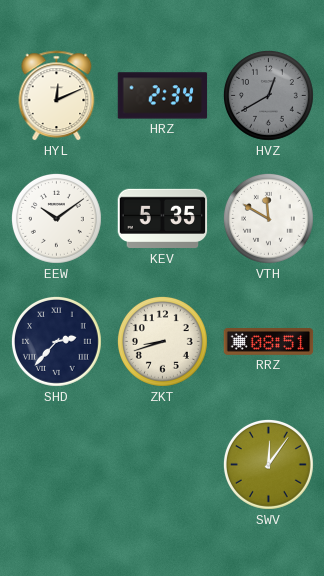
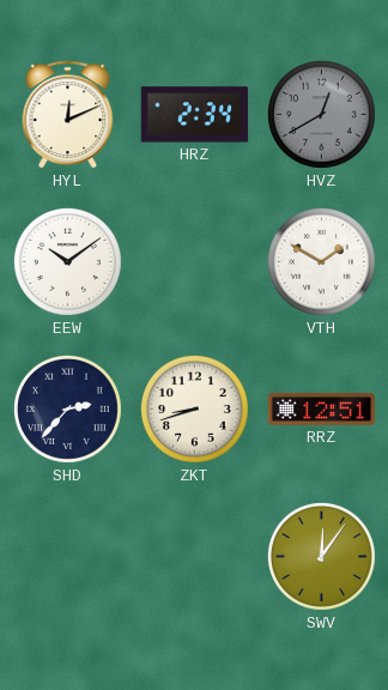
KEV: 5:35 -> none
VTH: 11:50 -> 1:50
RRZ: 08:51 -> 12:51
